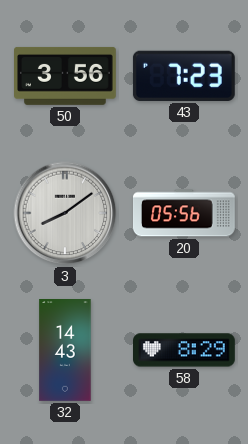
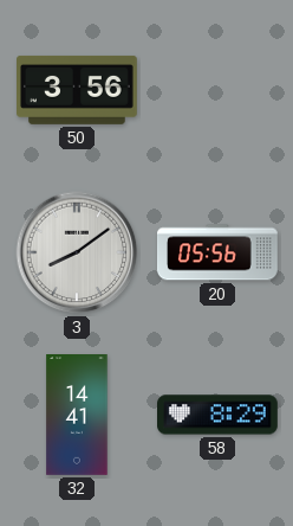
43: 7:23 -> none
32: 14:43 -> 14:41
